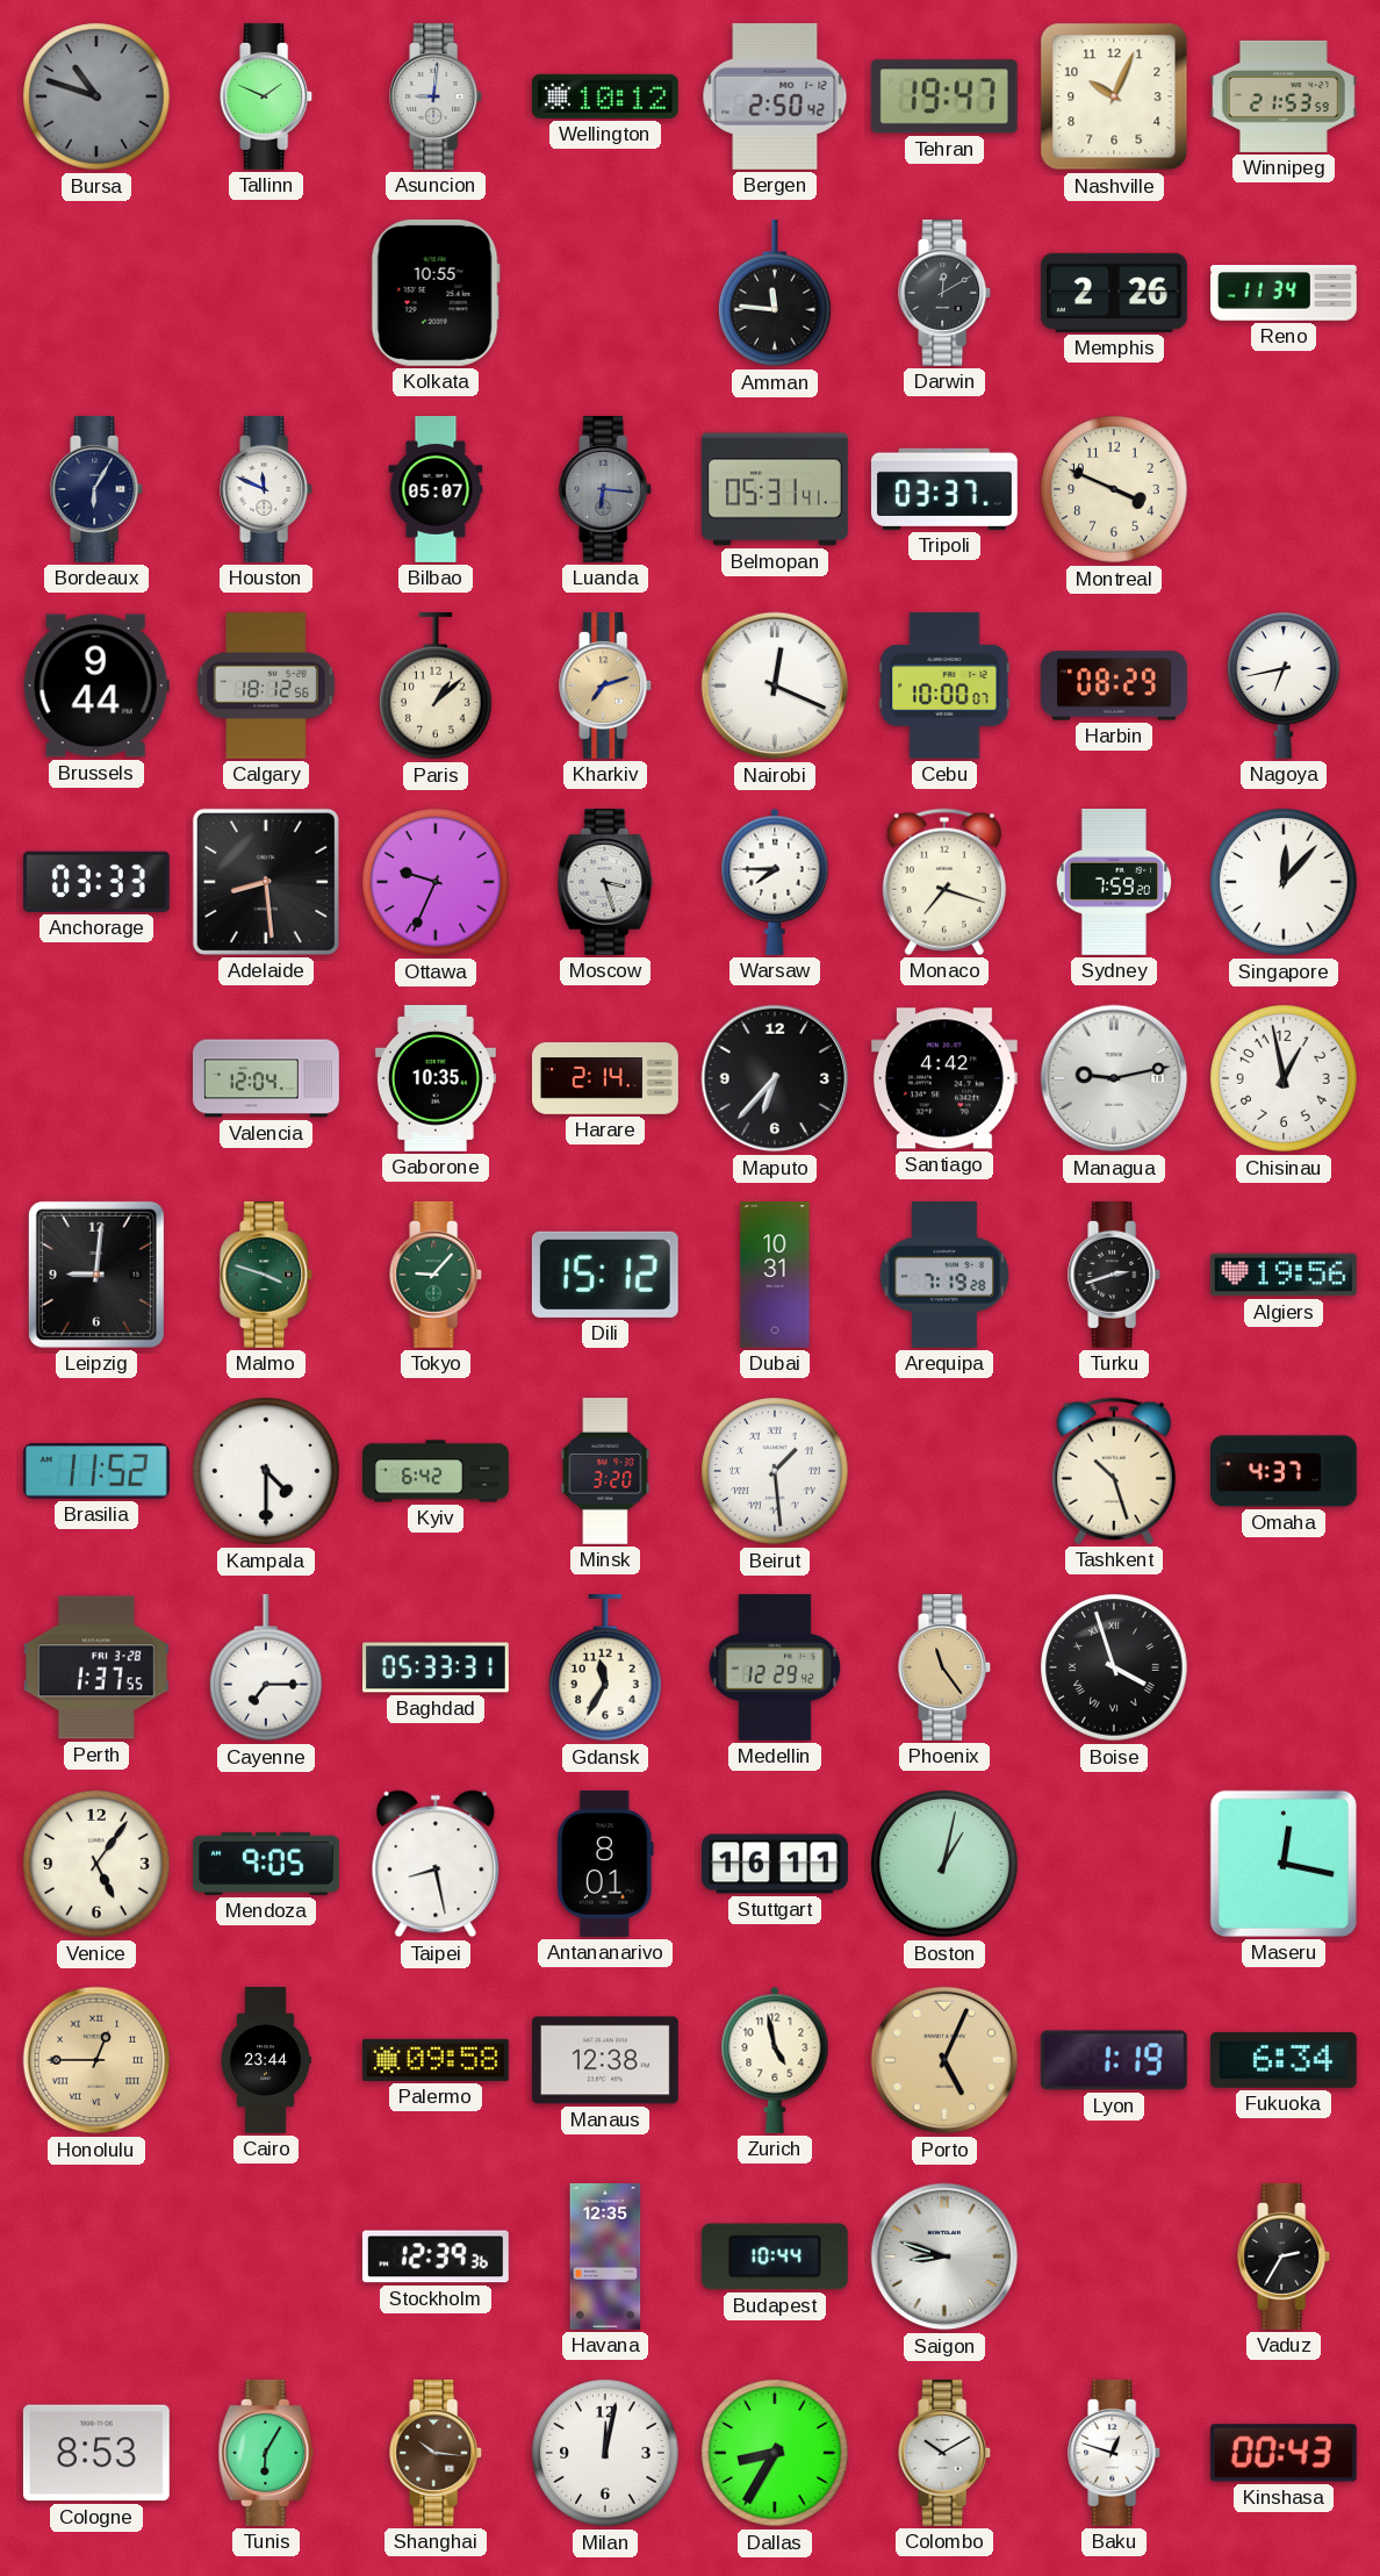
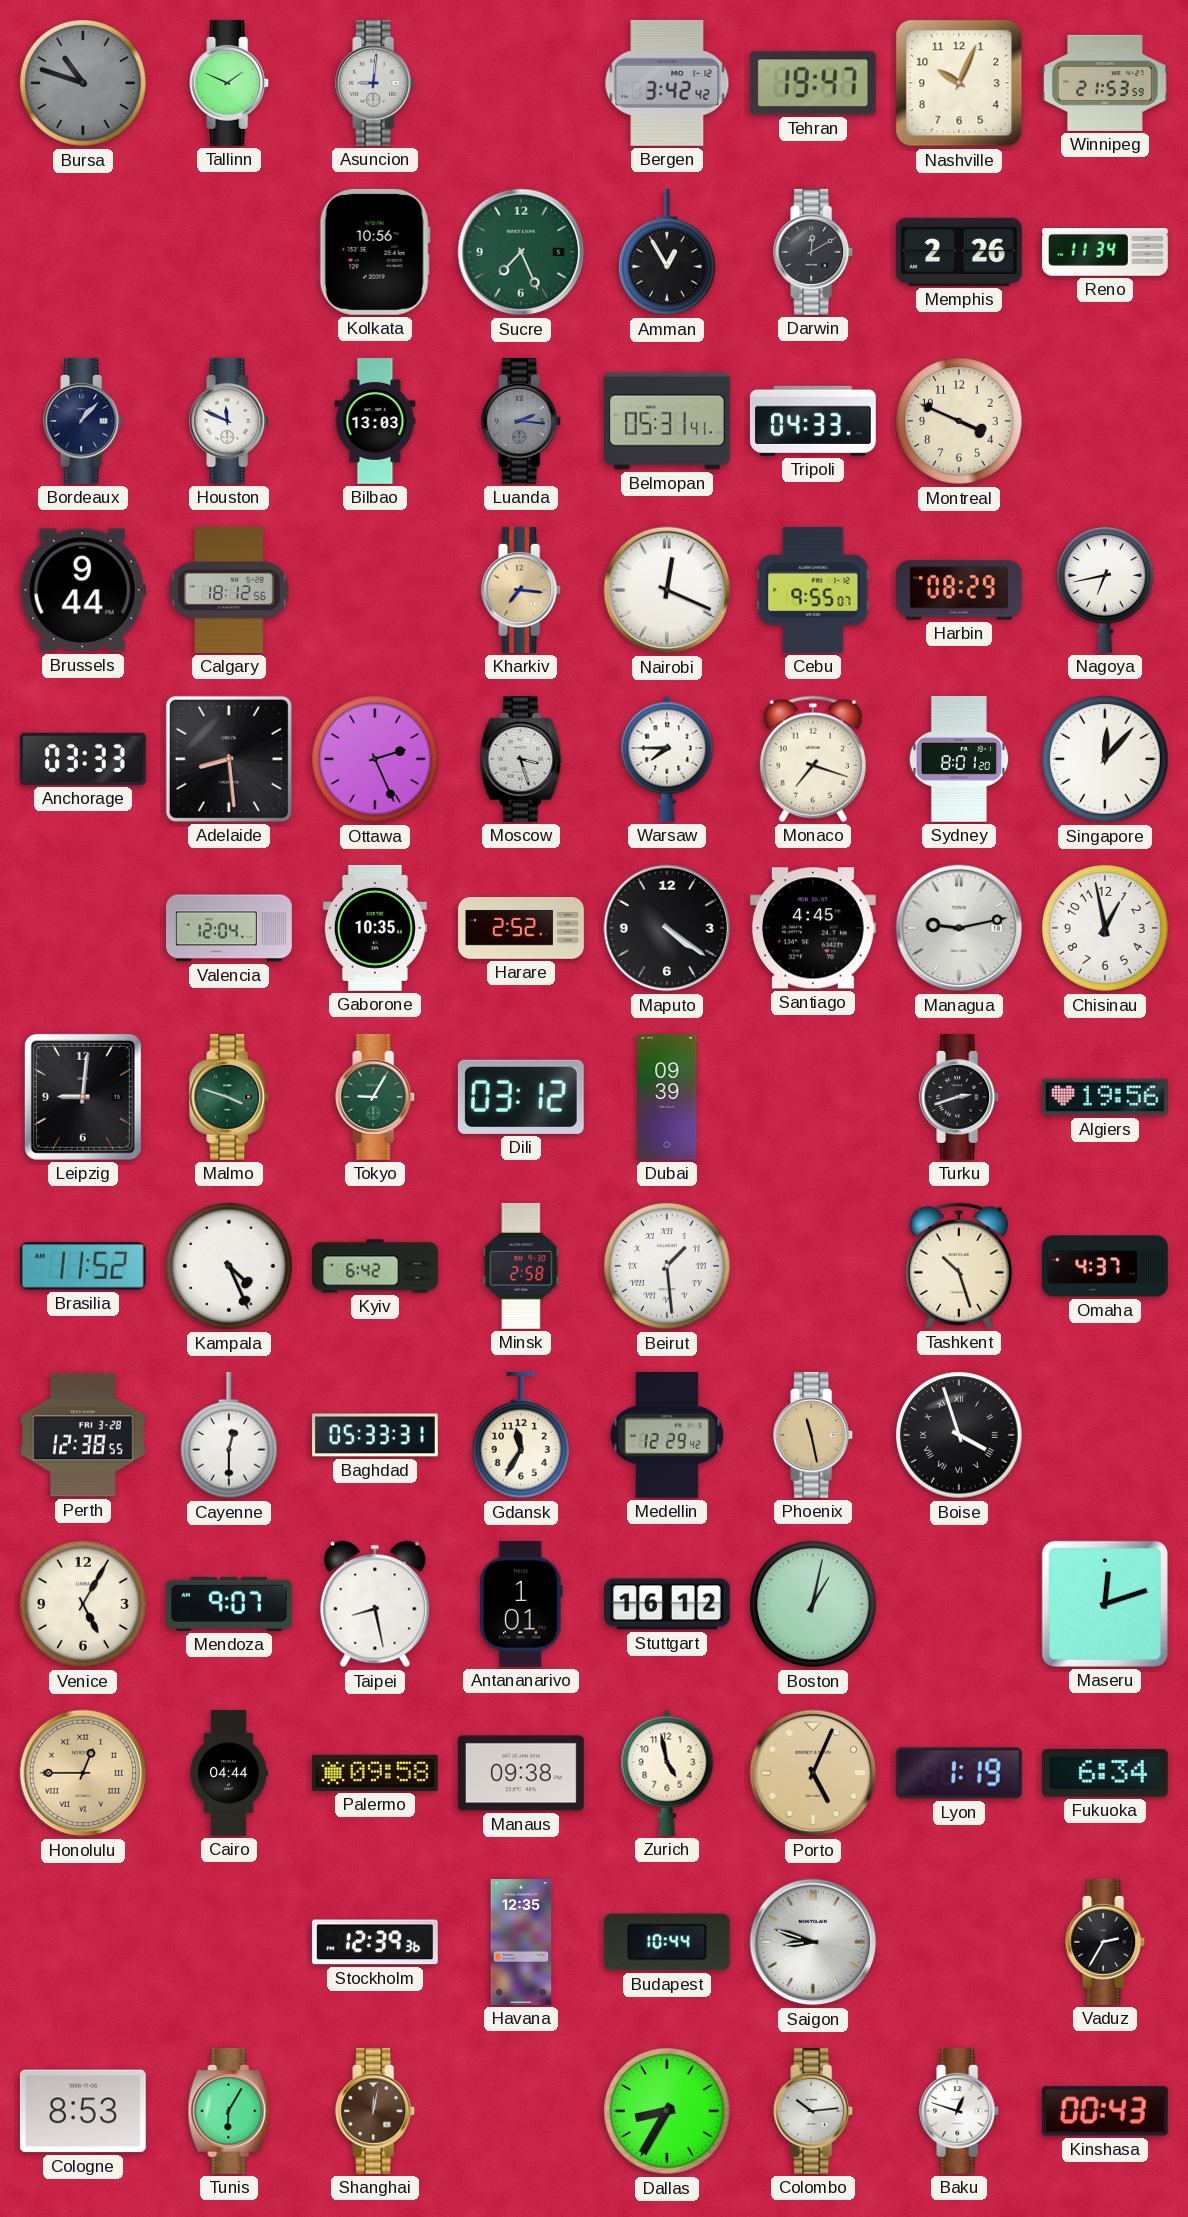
Wellington: 10:12 -> none
Bergen: 2:50 -> 3:42
Kolkata: 10:55 -> 10:56
Sucre: none -> 7:26
Amman: 11:46 -> 12:55
Bordeaux: 6:05 -> 1:07
Bilbao: 05:07 -> 13:03
Luanda: 6:16 -> 2:16
Tripoli: 03:37 -> 04:33
Paris: 1:08 -> none
Kharkiv: 7:12 -> 7:16
Cebu: 10:00 -> 9:55
Ottawa: 9:34 -> 2:26
Sydney: 7:59 -> 8:01
Harare: 2:14 -> 2:52
Maputo: 6:37 -> 4:21
Santiago: 4:42 -> 4:45
Tokyo: 9:07 -> 9:05
Dili: 15:12 -> 03:12
Dubai: 10:31 -> 09:39
Arequipa: 7:19 -> none
Kampala: 4:30 -> 4:26
Minsk: 3:20 -> 2:58
Perth: 1:37 -> 12:38
Cayenne: 7:15 -> 12:30
Phoenix: 11:24 -> 11:28
Venice: 5:06 -> 5:05
Mendoza: 9:05 -> 9:07
Antananarivo: 8:01 -> 1:01
Stuttgart: 16:11 -> 16:12
Maseru: 12:17 -> 12:12
Cairo: 23:44 -> 04:44
Manaus: 12:38 -> 09:38
Shanghai: 10:16 -> 12:02
Milan: 12:02 -> none
Colombo: 10:10 -> 10:14
